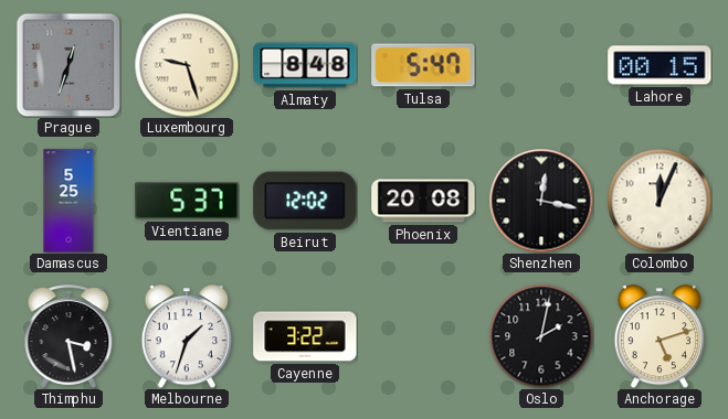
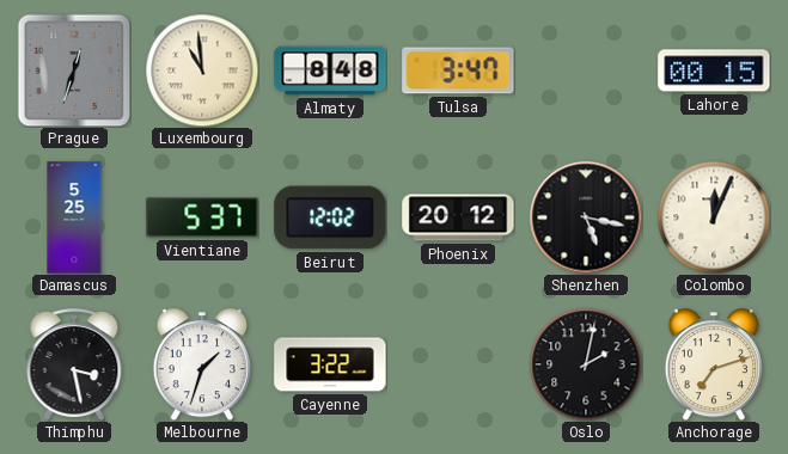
Luxembourg: 9:27 -> 10:59
Tulsa: 5:47 -> 3:47
Phoenix: 20:08 -> 20:12
Shenzhen: 12:17 -> 5:17
Anchorage: 5:12 -> 7:12
